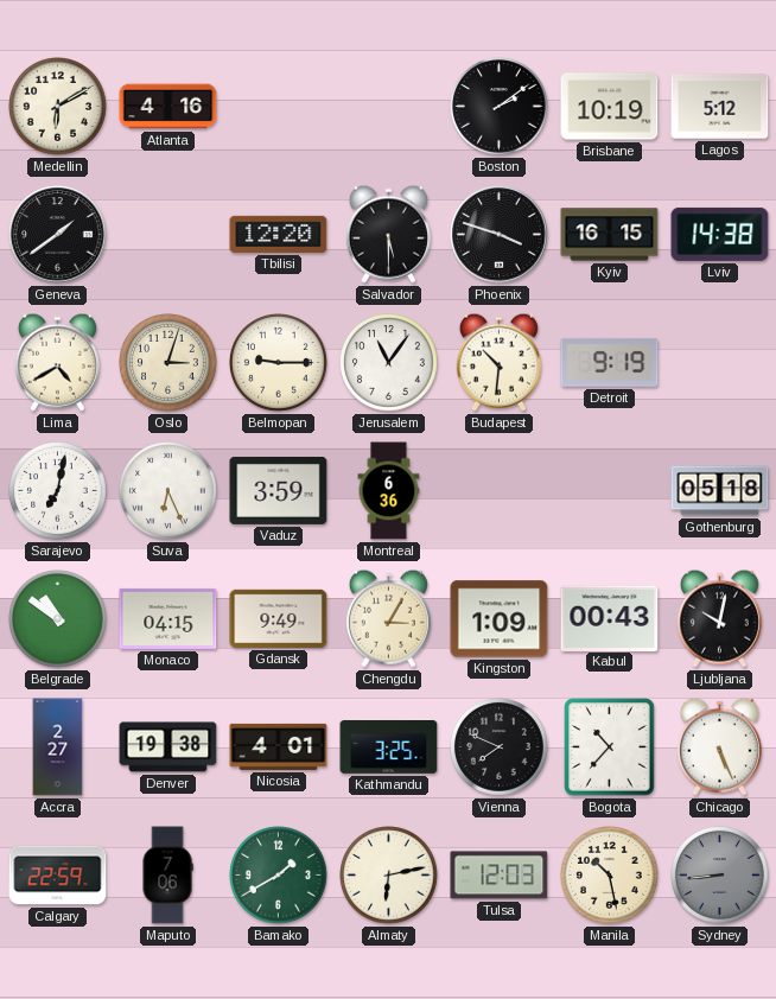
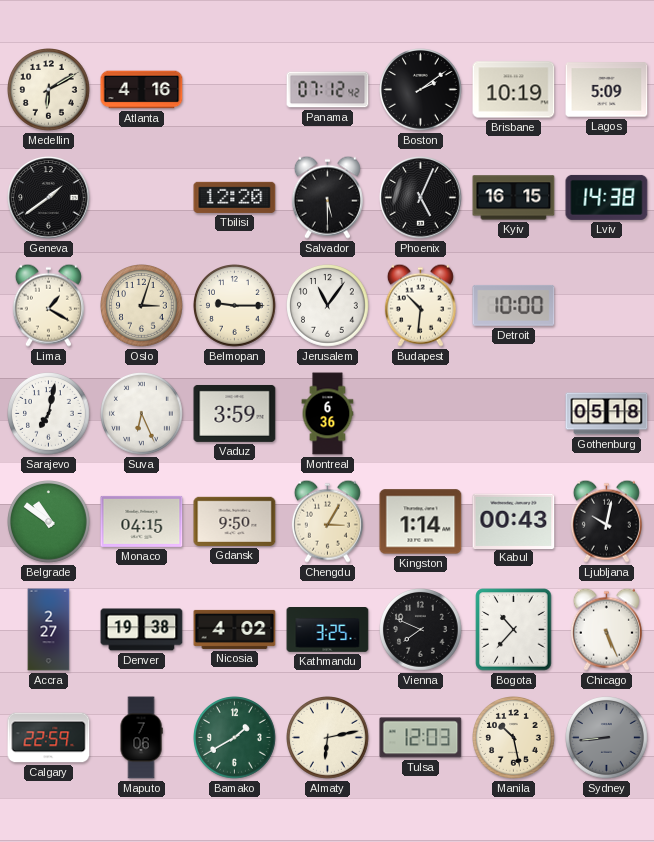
Panama: none -> 07:12
Lagos: 5:12 -> 5:09
Phoenix: 3:48 -> 5:04
Lima: 4:40 -> 1:20
Detroit: 9:19 -> 10:00
Gdansk: 9:49 -> 9:50
Kingston: 1:09 -> 1:14
Nicosia: 4:01 -> 4:02
